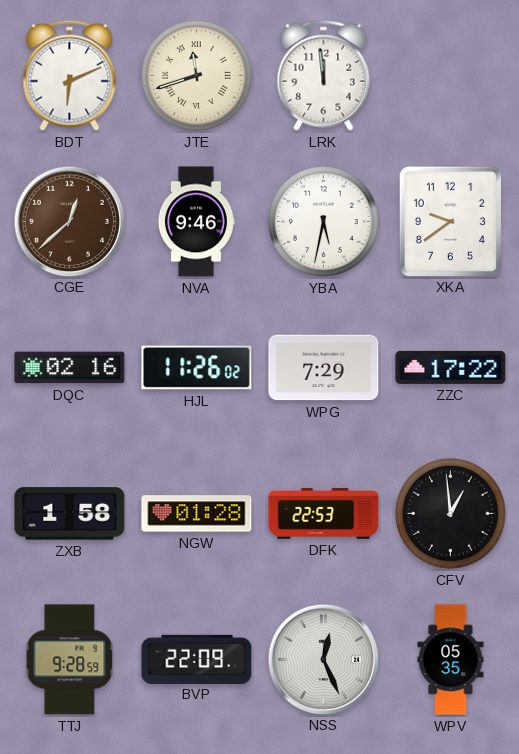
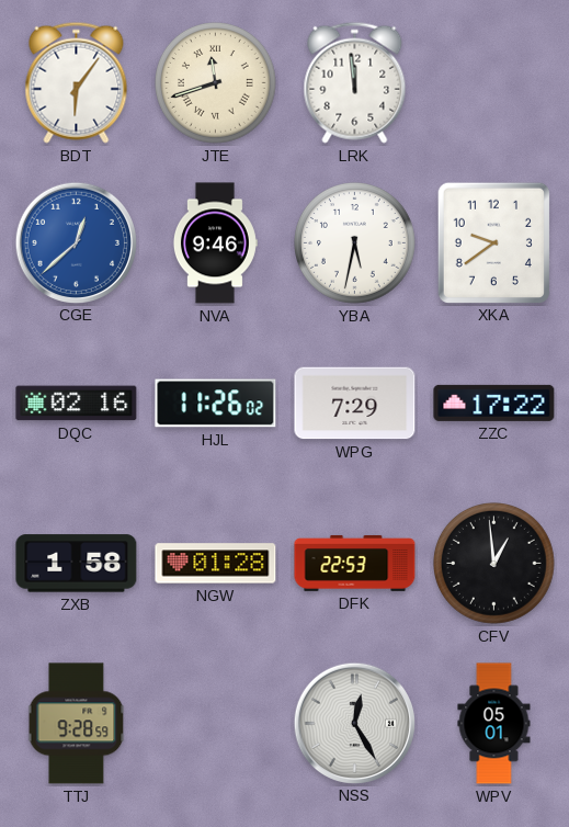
BDT: 6:11 -> 6:06
CGE dial: brown -> blue
BVP: 22:09 -> none
NSS: 12:26 -> 12:25
WPV: 05:35 -> 05:01
